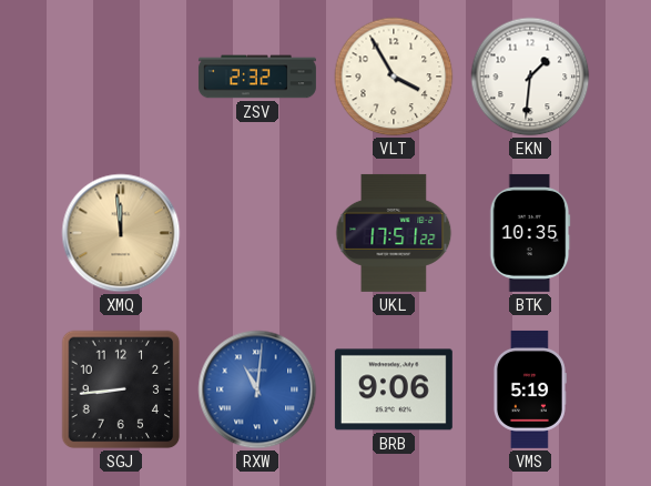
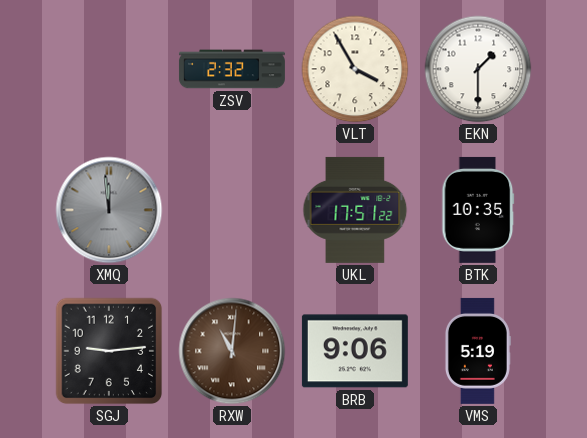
EKN: 1:31 -> 1:30
XMQ dial: champagne -> grey
SGJ: 8:44 -> 9:14
RXW dial: blue -> brown
